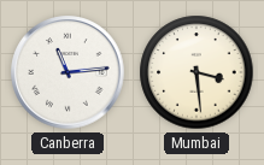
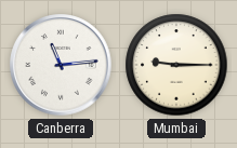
Mumbai: 3:29 -> 9:15
